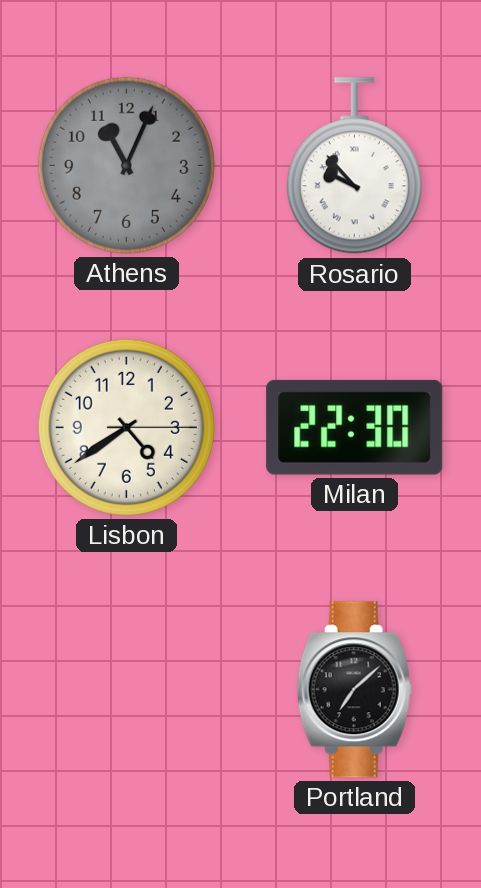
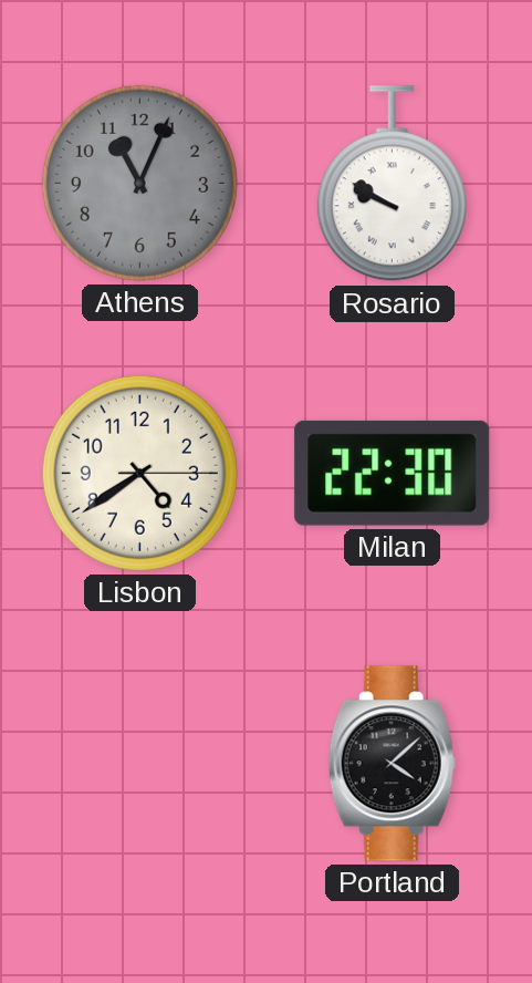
Rosario: 9:53 -> 9:50
Portland: 7:08 -> 4:08
